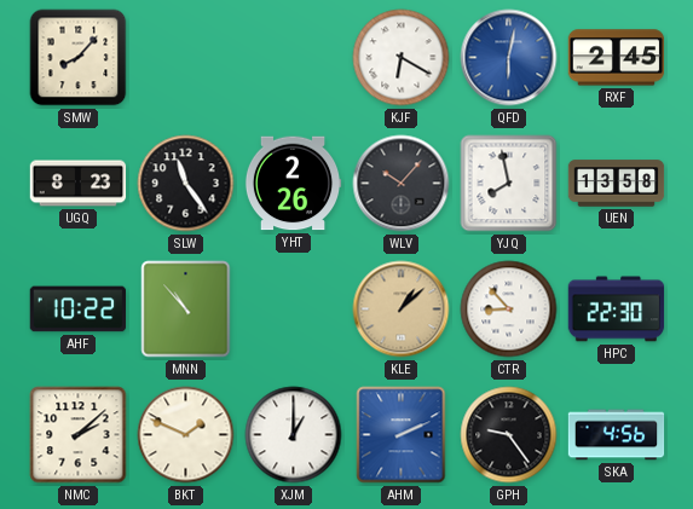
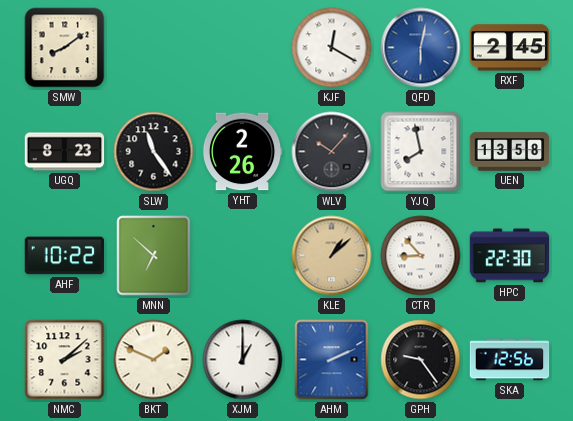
SMW: 8:07 -> 8:09
KJF: 6:20 -> 12:20
MNN: 10:53 -> 6:52
SKA: 4:56 -> 12:56
